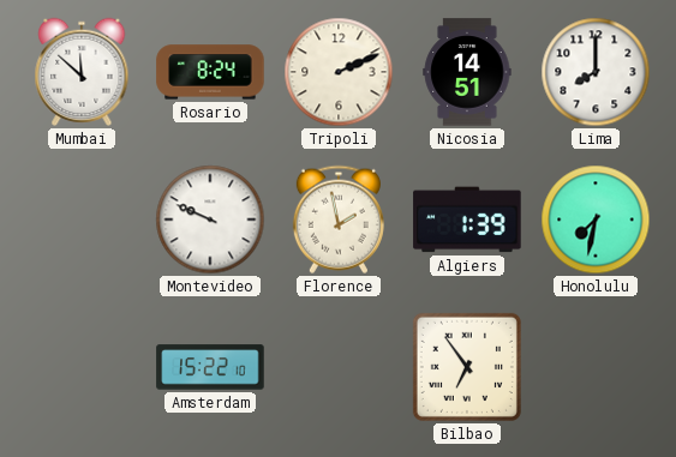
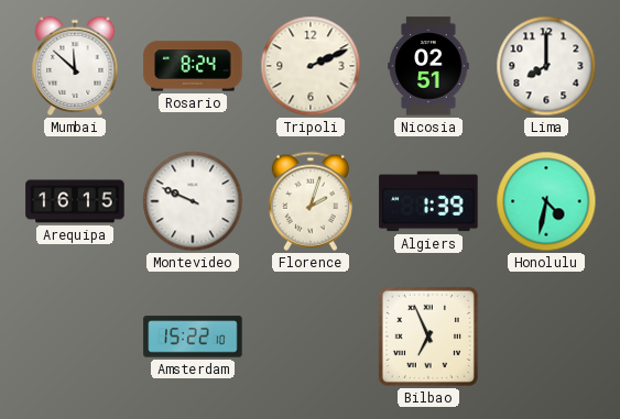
Nicosia: 14:51 -> 02:51
Arequipa: none -> 16:15
Florence: 1:58 -> 2:03
Honolulu: 7:32 -> 4:32
Bilbao: 6:54 -> 6:56
